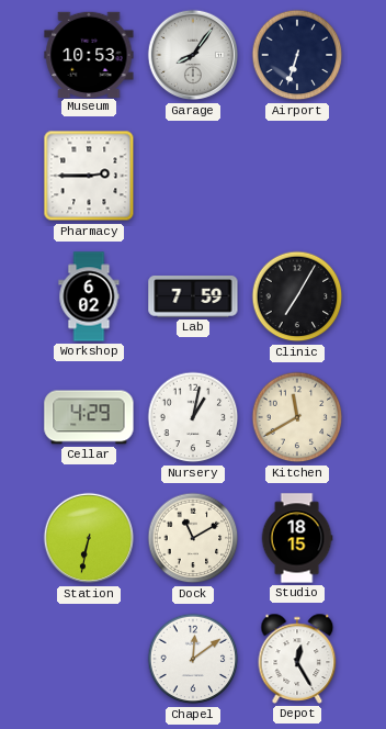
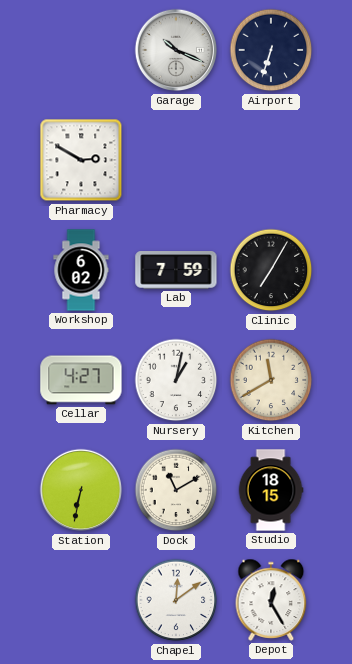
Museum: 10:53 -> none
Garage: 8:06 -> 10:19
Pharmacy: 2:45 -> 2:50
Cellar: 4:29 -> 4:27
